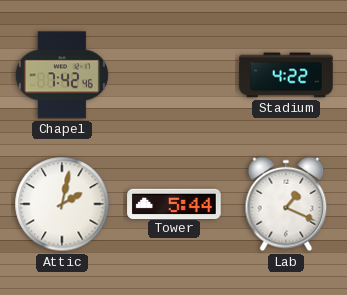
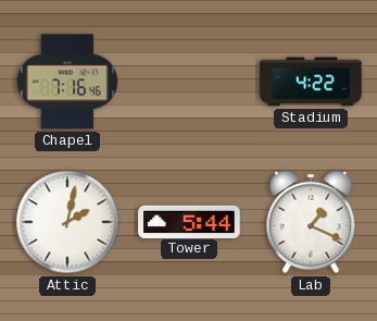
Chapel: 7:42 -> 7:16
